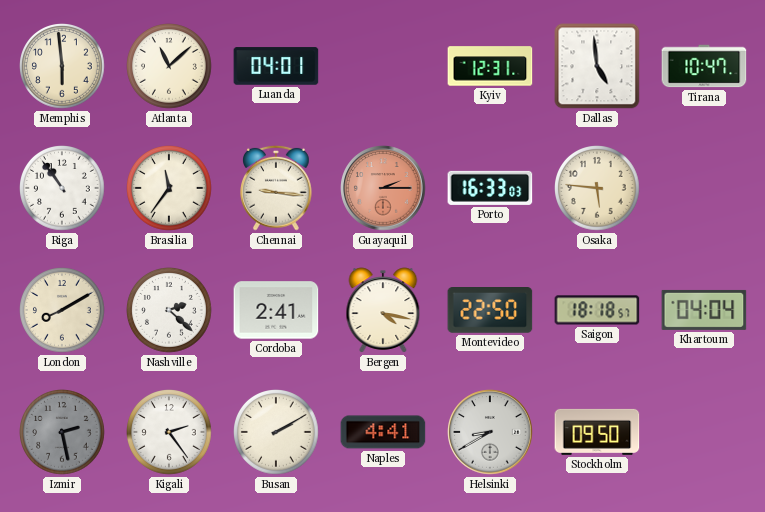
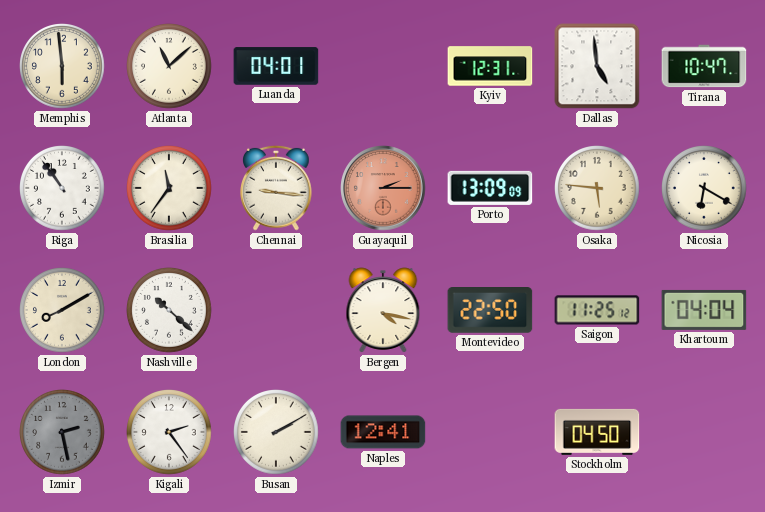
Porto: 16:33 -> 13:09
Nicosia: none -> 6:20
Nashville: 2:22 -> 10:22
Cordoba: 2:41 -> none
Saigon: 18:18 -> 11:25
Naples: 4:41 -> 12:41
Helsinki: 8:40 -> none
Stockholm: 09:50 -> 04:50
